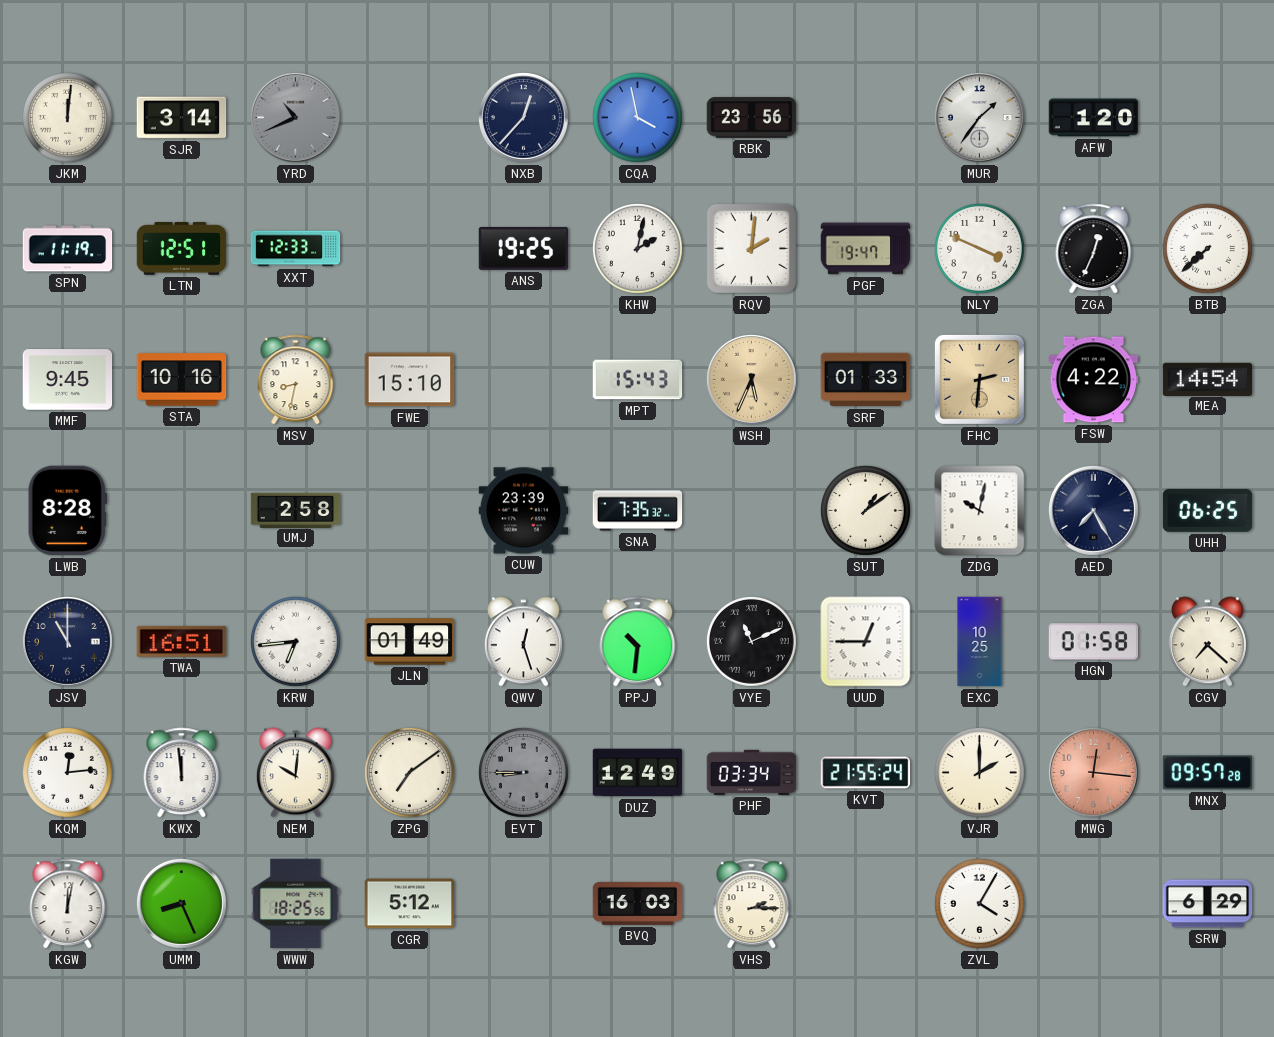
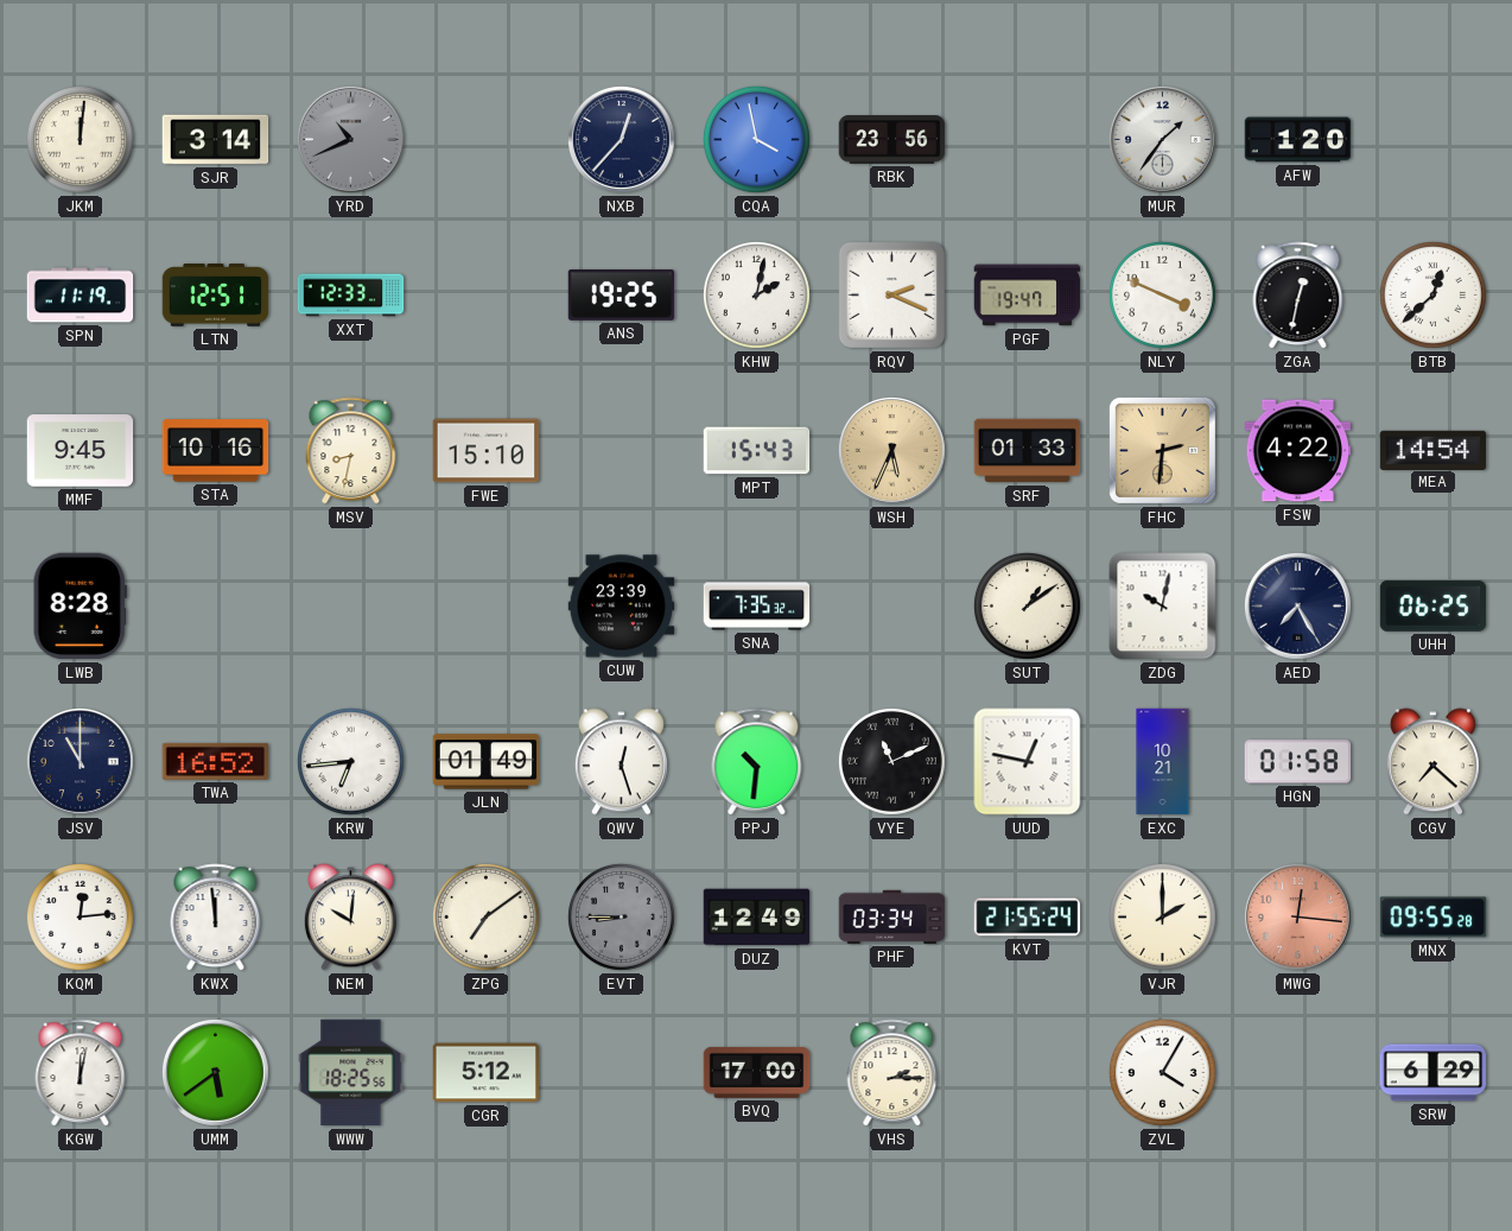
RQV: 2:01 -> 2:19
ZGA: 12:34 -> 12:32
BTB: 7:38 -> 12:38
UMJ: 2:58 -> none
TWA: 16:51 -> 16:52
UUD: 12:45 -> 12:47
EXC: 10:25 -> 10:21
MNX: 09:57 -> 09:55
UMM: 8:26 -> 5:39
BVQ: 16:03 -> 17:00
